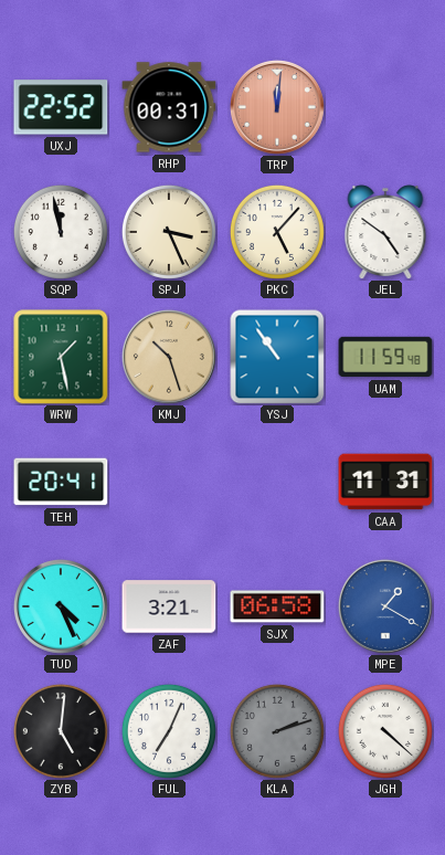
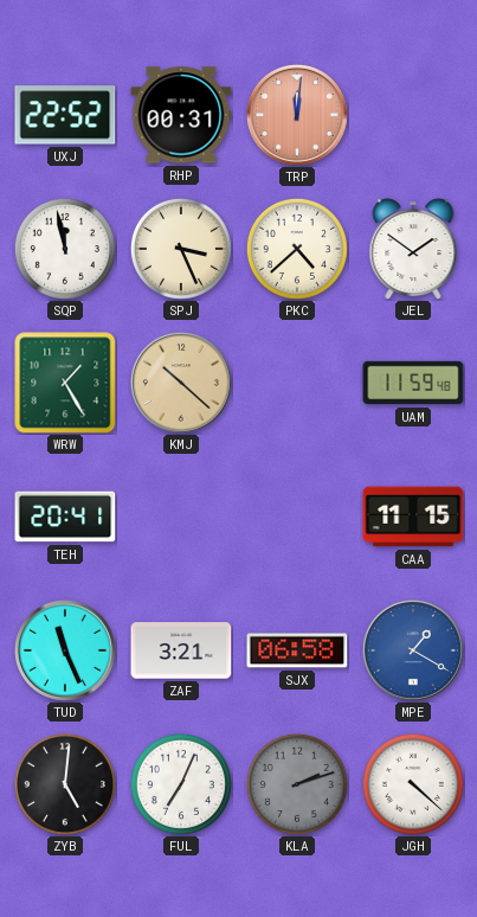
PKC: 5:07 -> 4:38
JEL: 4:51 -> 1:51
WRW: 1:28 -> 1:25
KMJ: 10:27 -> 10:22
YSJ: 10:54 -> none
CAA: 11:31 -> 11:15
TUD: 4:26 -> 11:26
